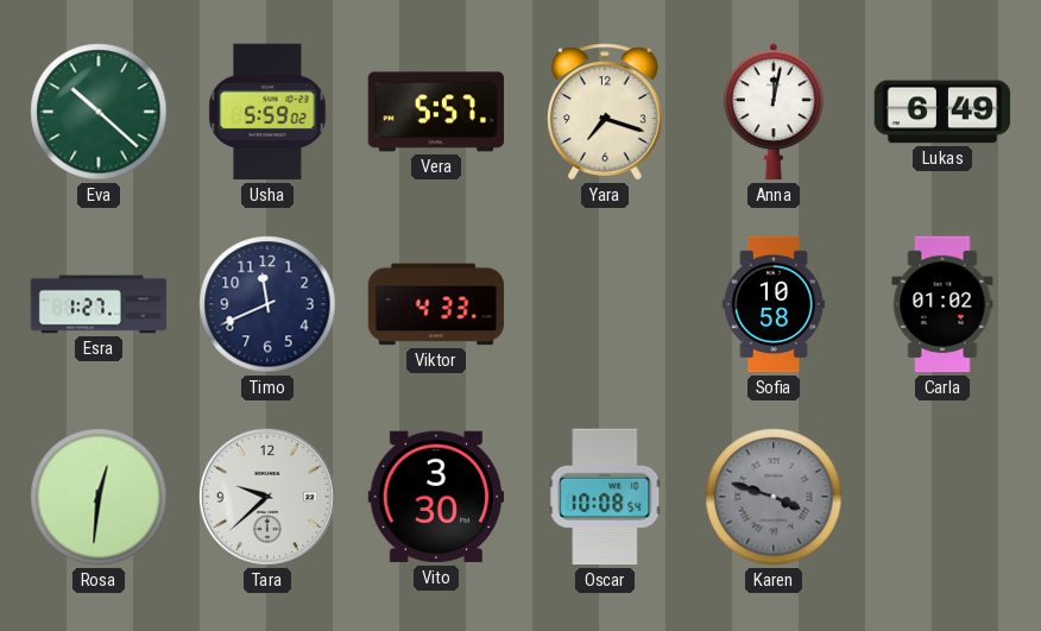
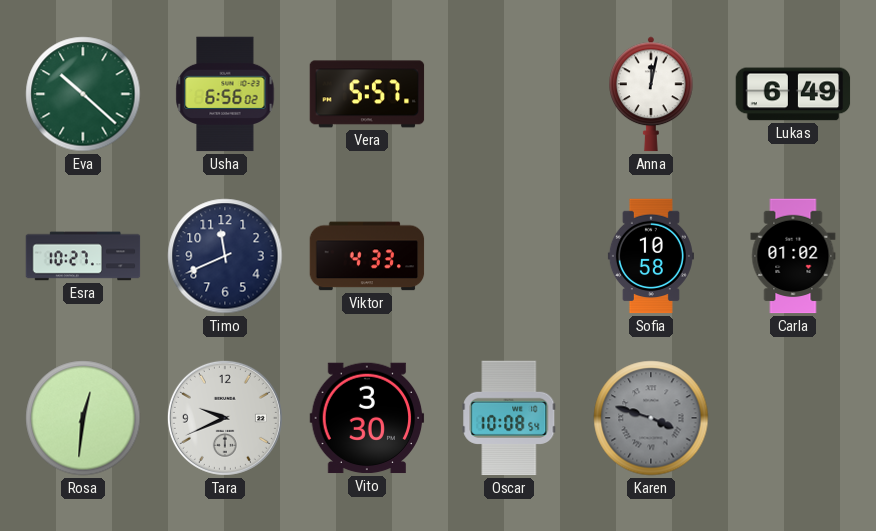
Usha: 5:59 -> 6:56
Yara: 7:18 -> none
Esra: 1:27 -> 10:27
Tara: 9:38 -> 9:41
